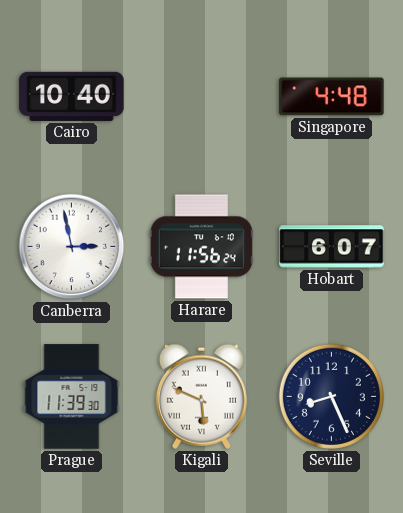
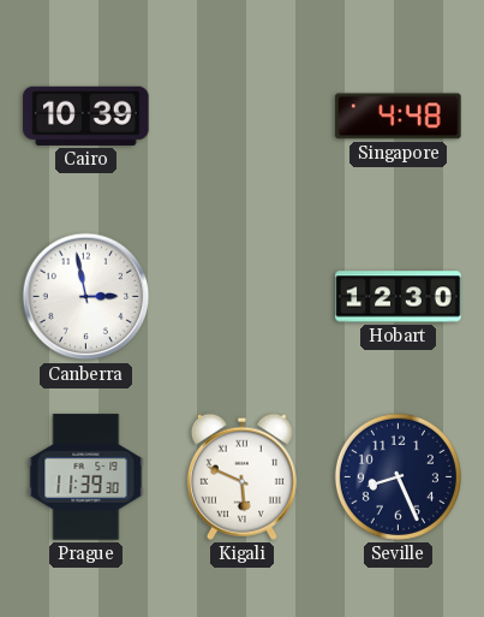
Cairo: 10:40 -> 10:39
Harare: 11:56 -> none
Hobart: 6:07 -> 12:30
